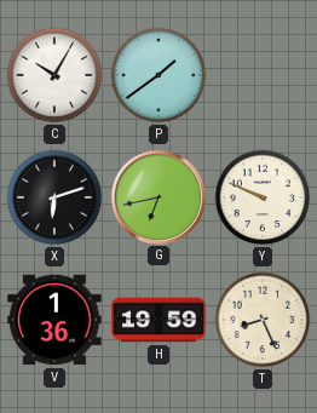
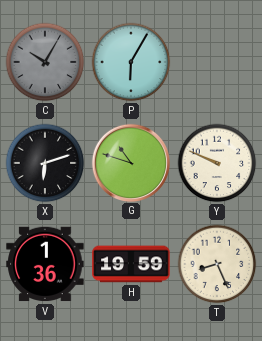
C dial: white -> grey
P: 1:39 -> 6:05
G: 6:43 -> 10:48
